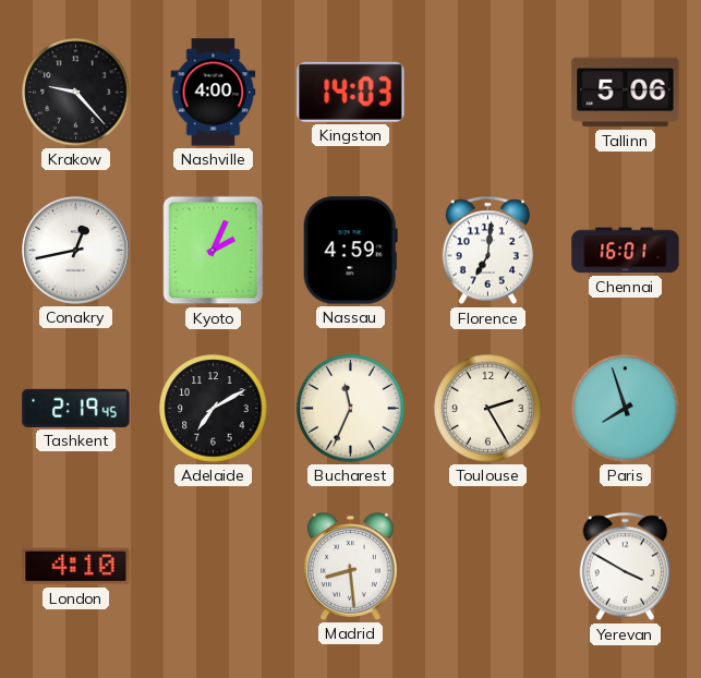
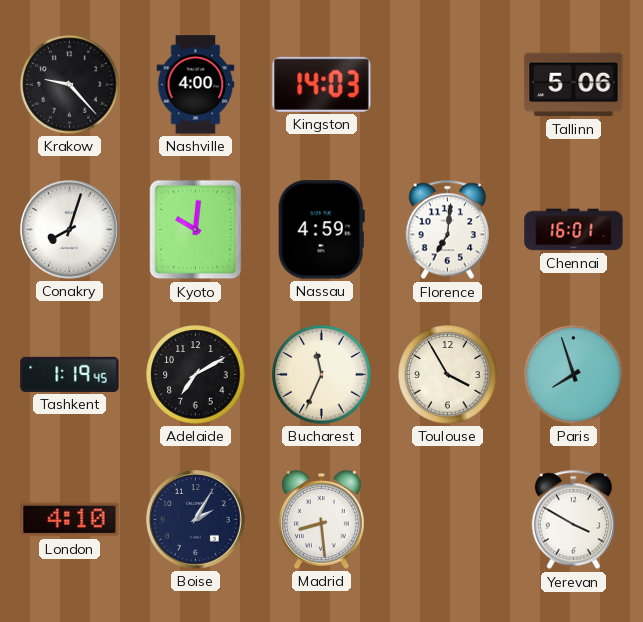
Conakry: 12:43 -> 8:03
Kyoto: 2:04 -> 10:01
Tashkent: 2:19 -> 1:19
Toulouse: 2:25 -> 3:55
Boise: none -> 2:05
